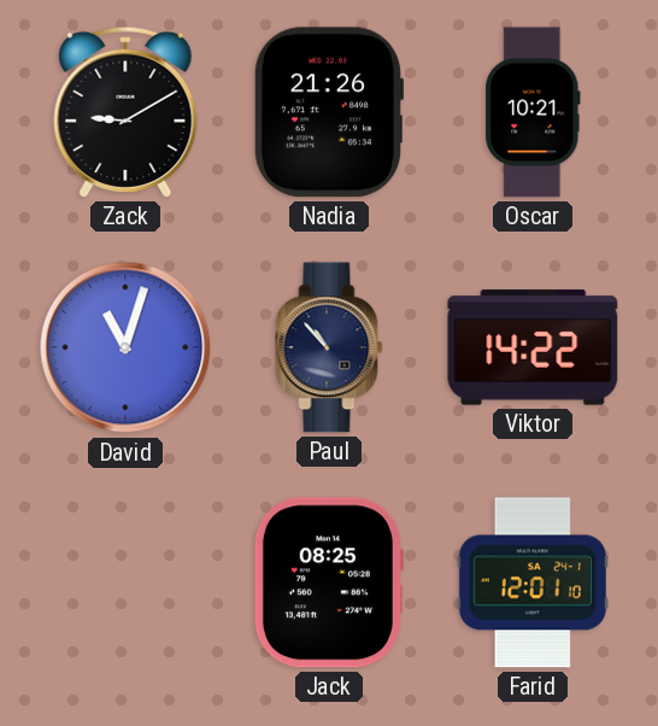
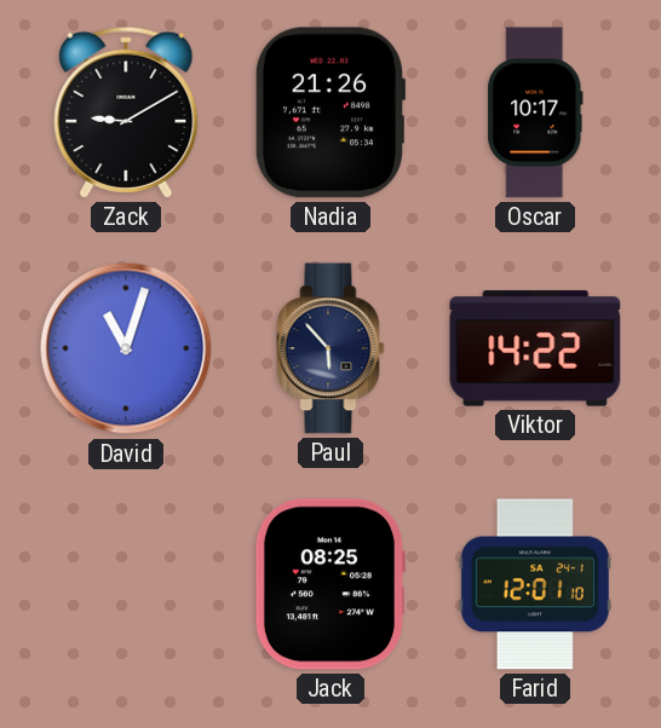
Oscar: 10:21 -> 10:17
Paul: 10:53 -> 5:53
